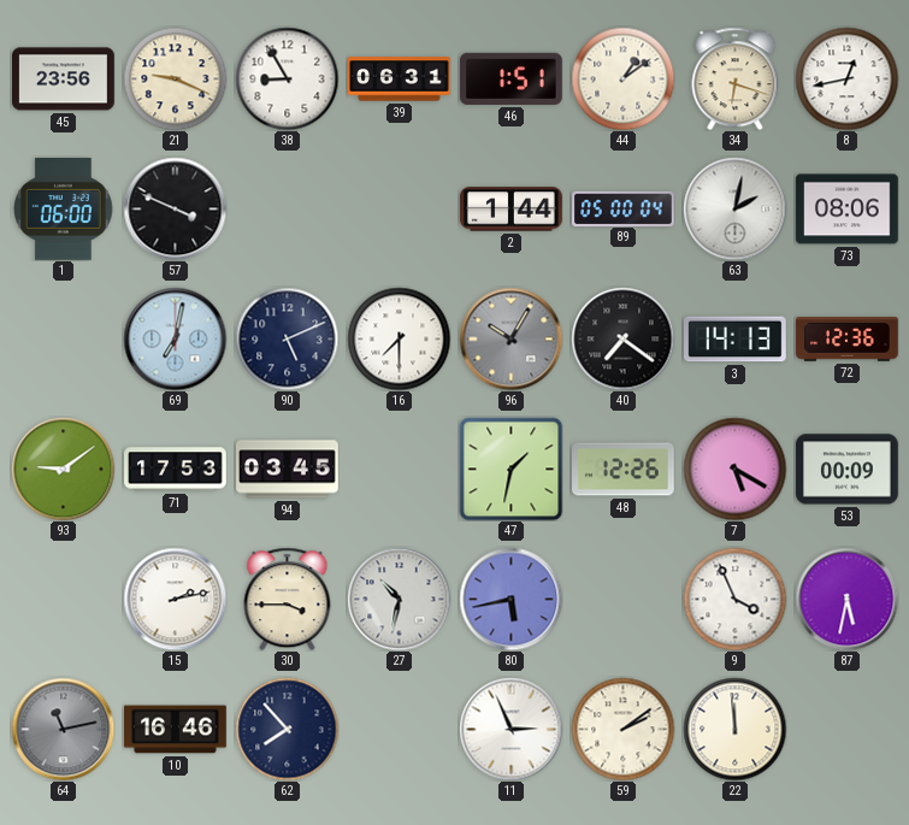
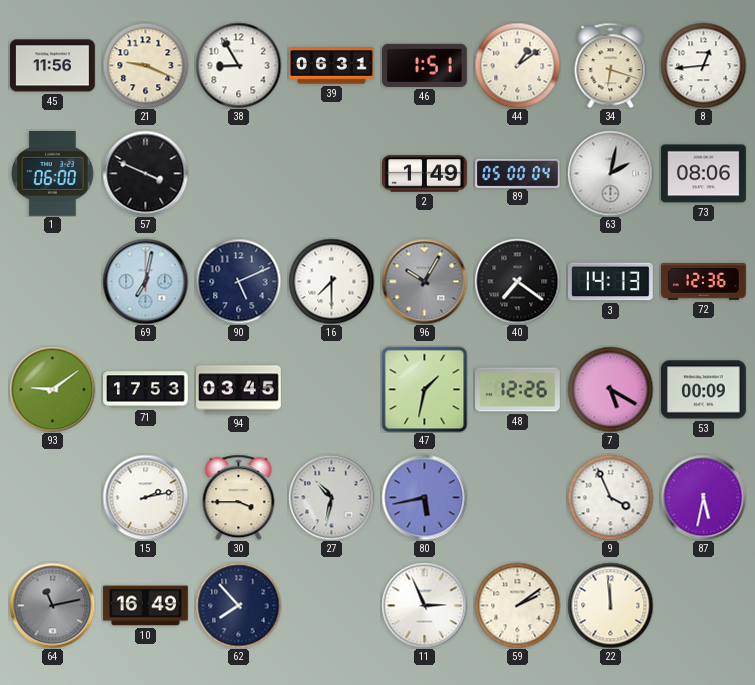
45: 23:56 -> 11:56
8: 12:43 -> 12:44
2: 1:44 -> 1:49
10: 16:46 -> 16:49
